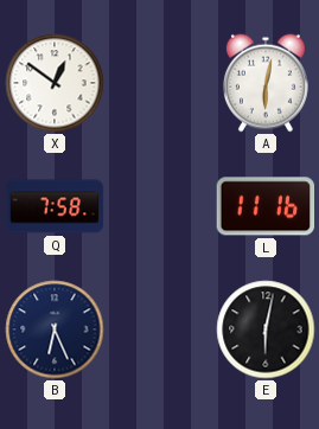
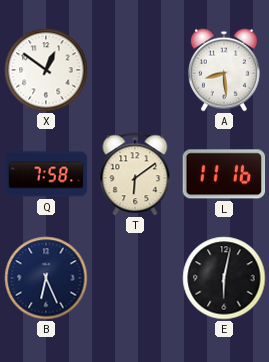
A: 6:02 -> 8:29
T: none -> 6:09
